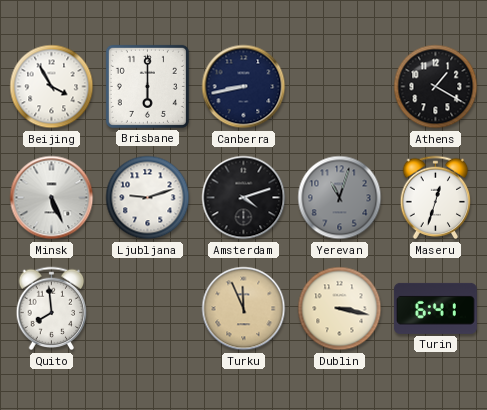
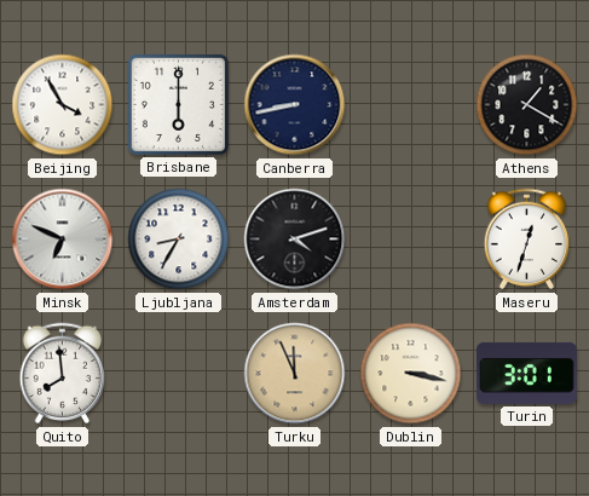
Minsk: 5:26 -> 6:49
Ljubljana: 9:12 -> 8:35
Yerevan: 11:03 -> none
Turin: 6:41 -> 3:01
